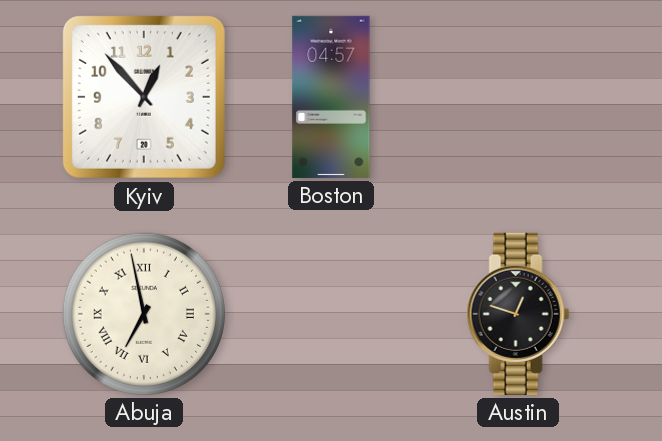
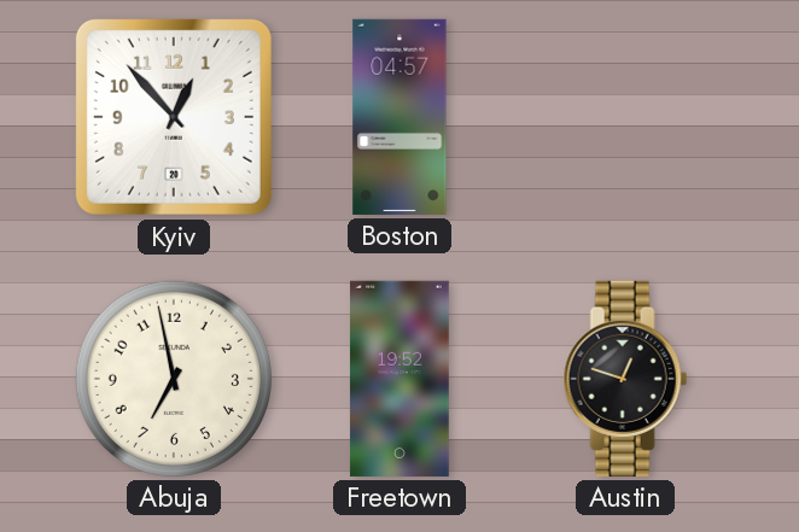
Abuja numerals: Roman -> Arabic
Freetown: none -> 19:52
